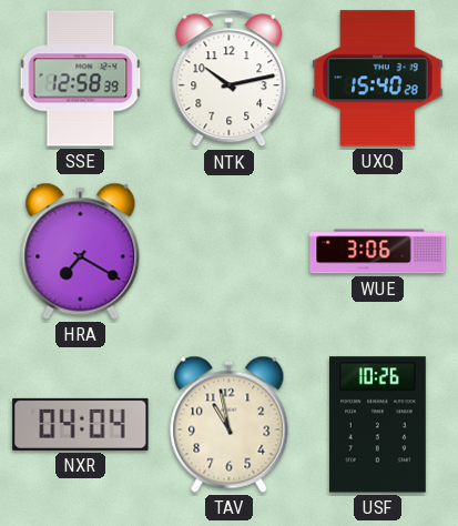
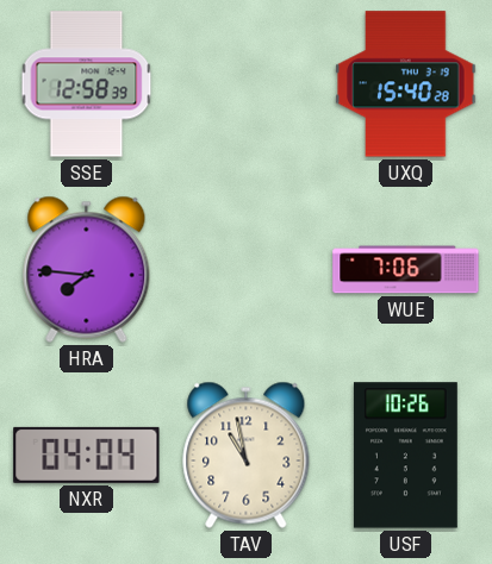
NTK: 10:13 -> none
HRA: 7:20 -> 7:46
WUE: 3:06 -> 7:06
